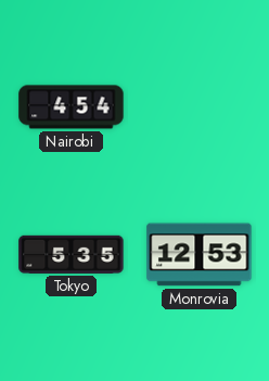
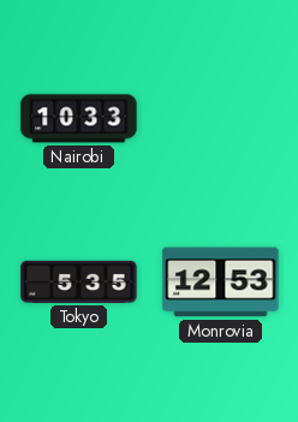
Nairobi: 4:54 -> 10:33
